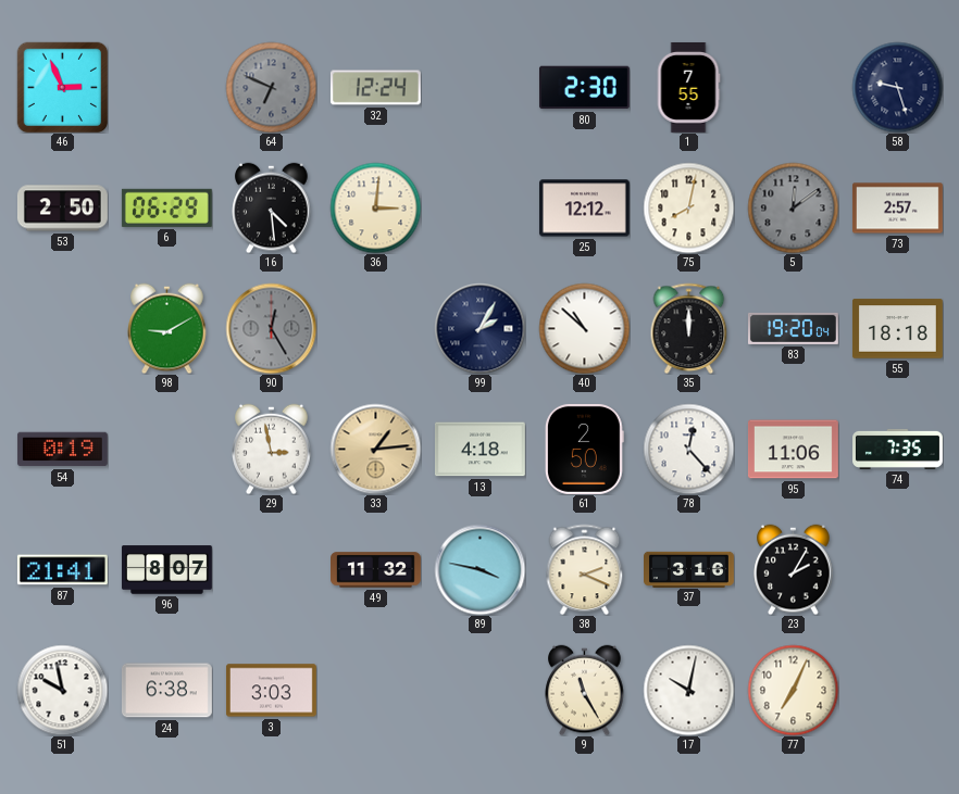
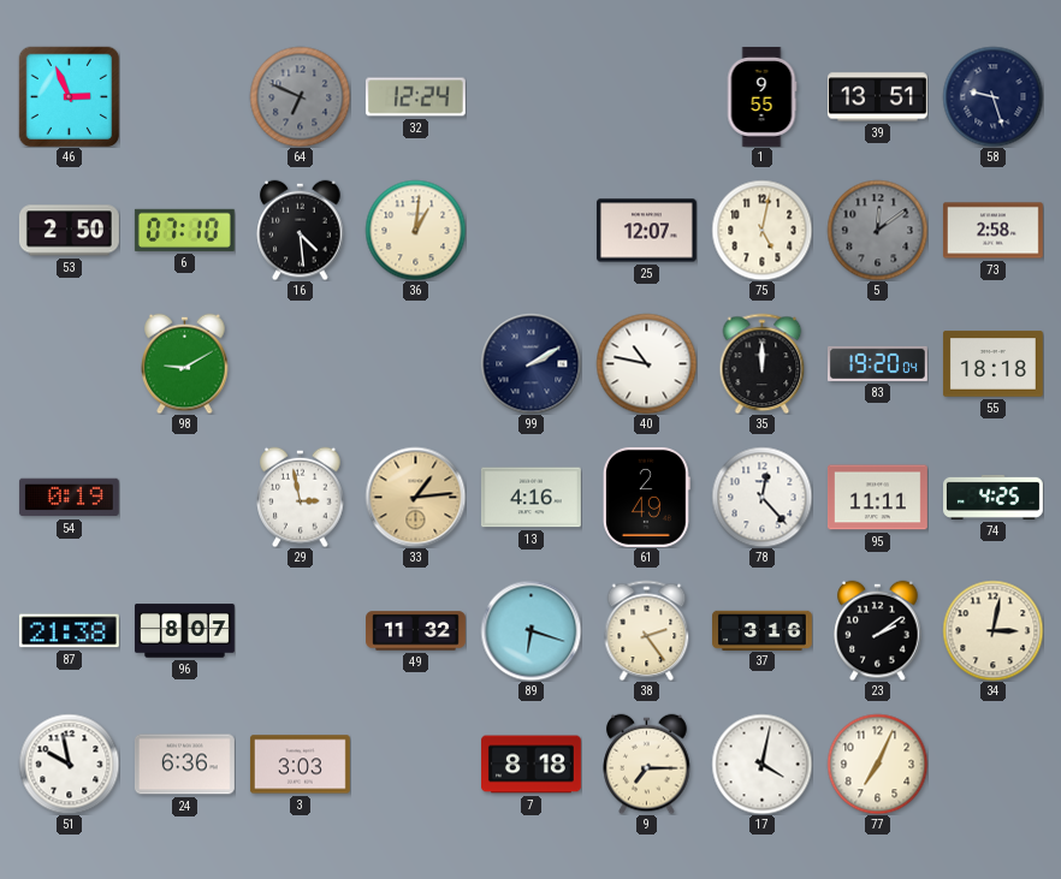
80: 2:30 -> none
1: 7:55 -> 9:55
39: none -> 13:51
6: 06:29 -> 07:10
36: 3:01 -> 1:01
25: 12:12 -> 12:07
75: 8:02 -> 5:02
73: 2:57 -> 2:58
90: 12:25 -> none
99: 2:05 -> 2:10
40: 10:52 -> 10:47
13: 4:18 -> 4:16
61: 2:50 -> 2:49
95: 11:06 -> 11:11
74: 7:35 -> 4:25
87: 21:41 -> 21:38
89: 3:47 -> 6:18
38: 2:19 -> 2:24
23: 2:05 -> 2:09
34: none -> 3:02
24: 6:38 -> 6:36
7: none -> 8:18
9: 11:25 -> 7:15
17: 10:02 -> 4:02
